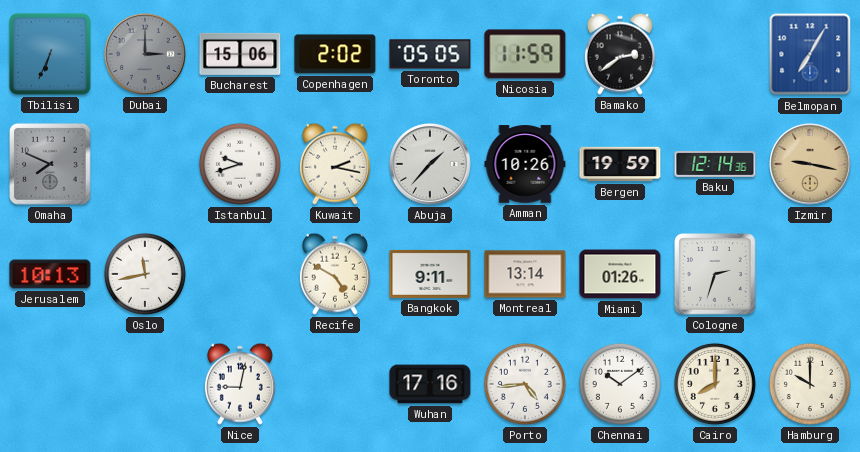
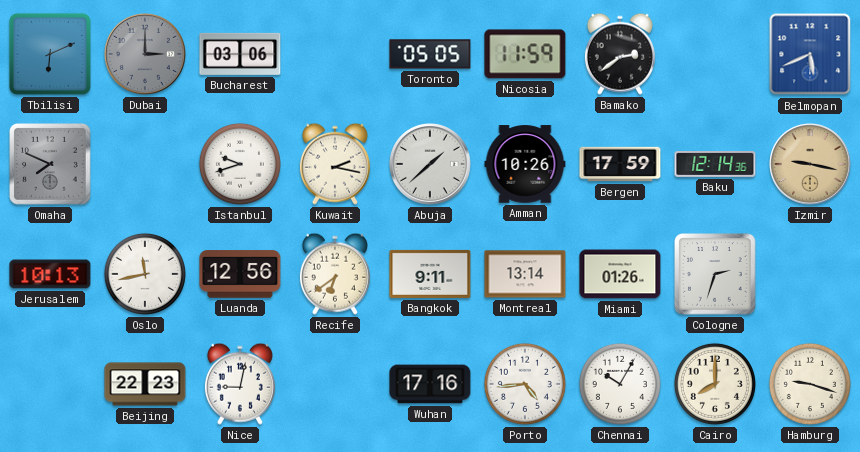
Tbilisi: 6:34 -> 6:11
Bucharest: 15:06 -> 03:06
Copenhagen: 2:02 -> none
Belmopan: 7:05 -> 5:41
Abuja: 1:37 -> 1:38
Bergen: 19:59 -> 17:59
Luanda: none -> 12:56
Recife: 4:50 -> 6:39
Beijing: none -> 22:23
Chennai: 10:09 -> 10:05
Hamburg: 10:00 -> 9:18
